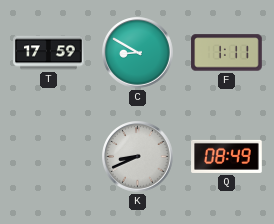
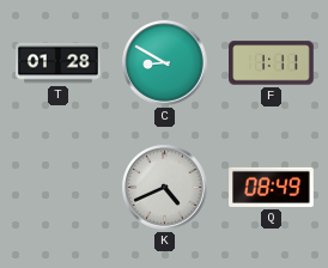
T: 17:59 -> 01:28
K: 8:41 -> 4:41
